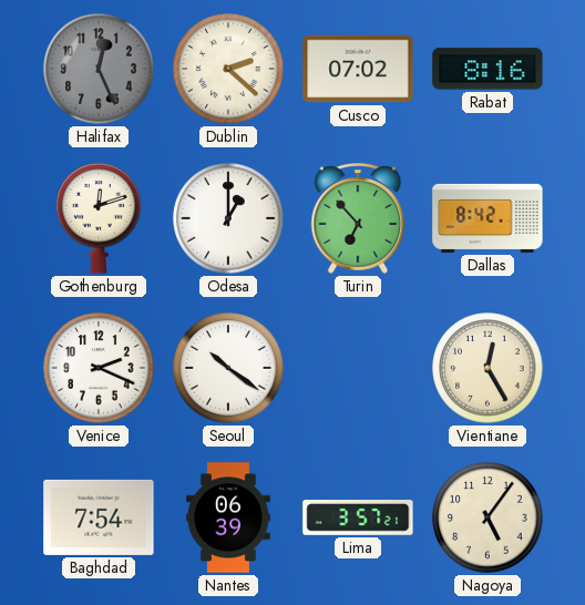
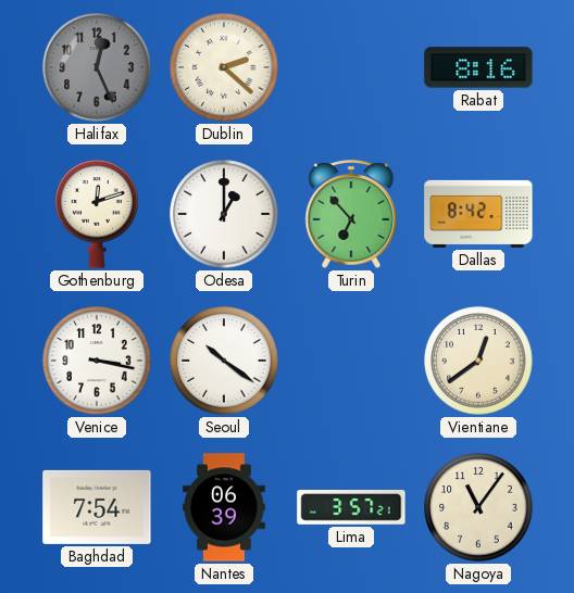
Cusco: 07:02 -> none
Venice: 2:19 -> 3:17
Vientiane: 12:25 -> 12:39
Nagoya: 5:06 -> 11:06
